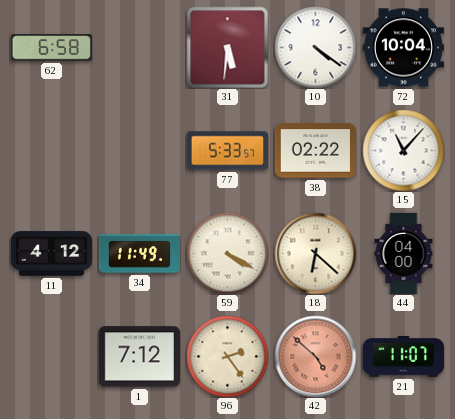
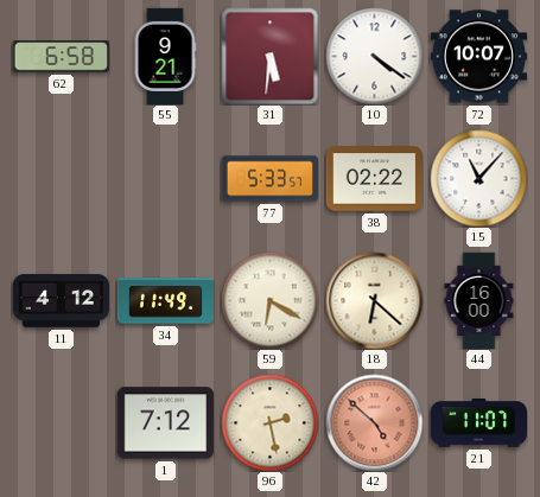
55: none -> 9:21
72: 10:04 -> 10:07
59: 4:20 -> 6:20
44: 04:00 -> 16:00
96: 2:24 -> 2:28
